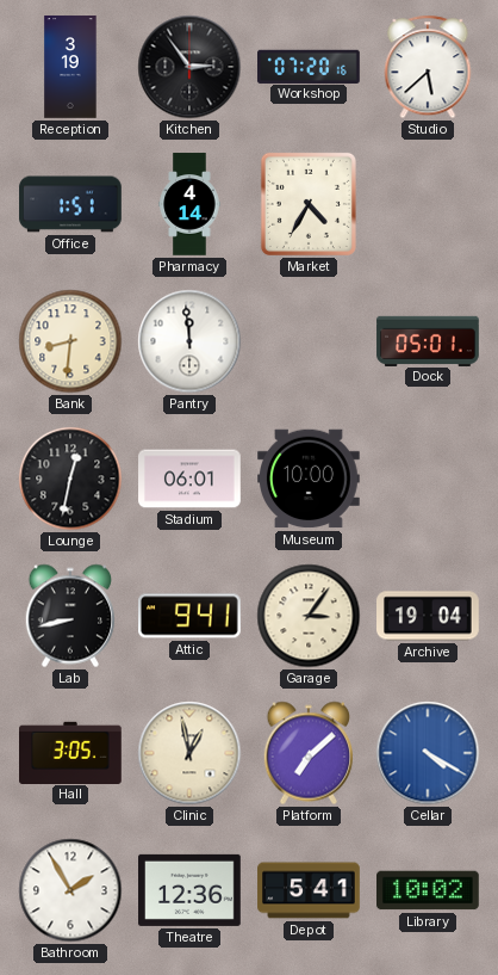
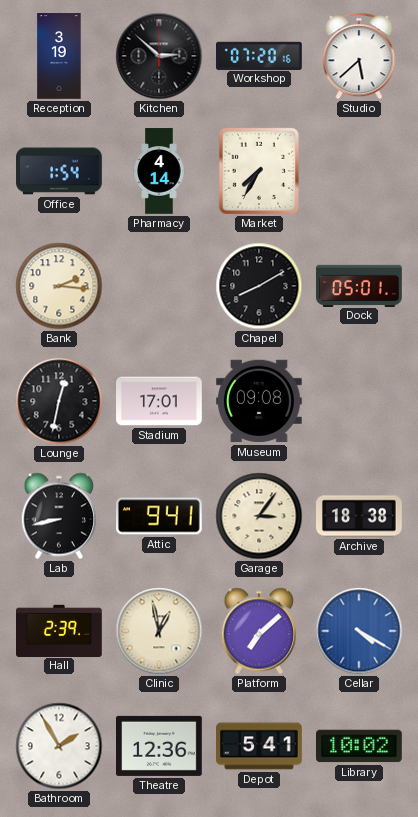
Kitchen: 2:54 -> 2:52
Office: 1:51 -> 1:54
Market: 4:35 -> 7:35
Bank: 8:31 -> 2:16
Pantry: 11:59 -> none
Chapel: none -> 8:10
Stadium: 06:01 -> 17:01
Museum: 10:00 -> 09:08
Archive: 19:04 -> 18:38
Hall: 3:05 -> 2:39
